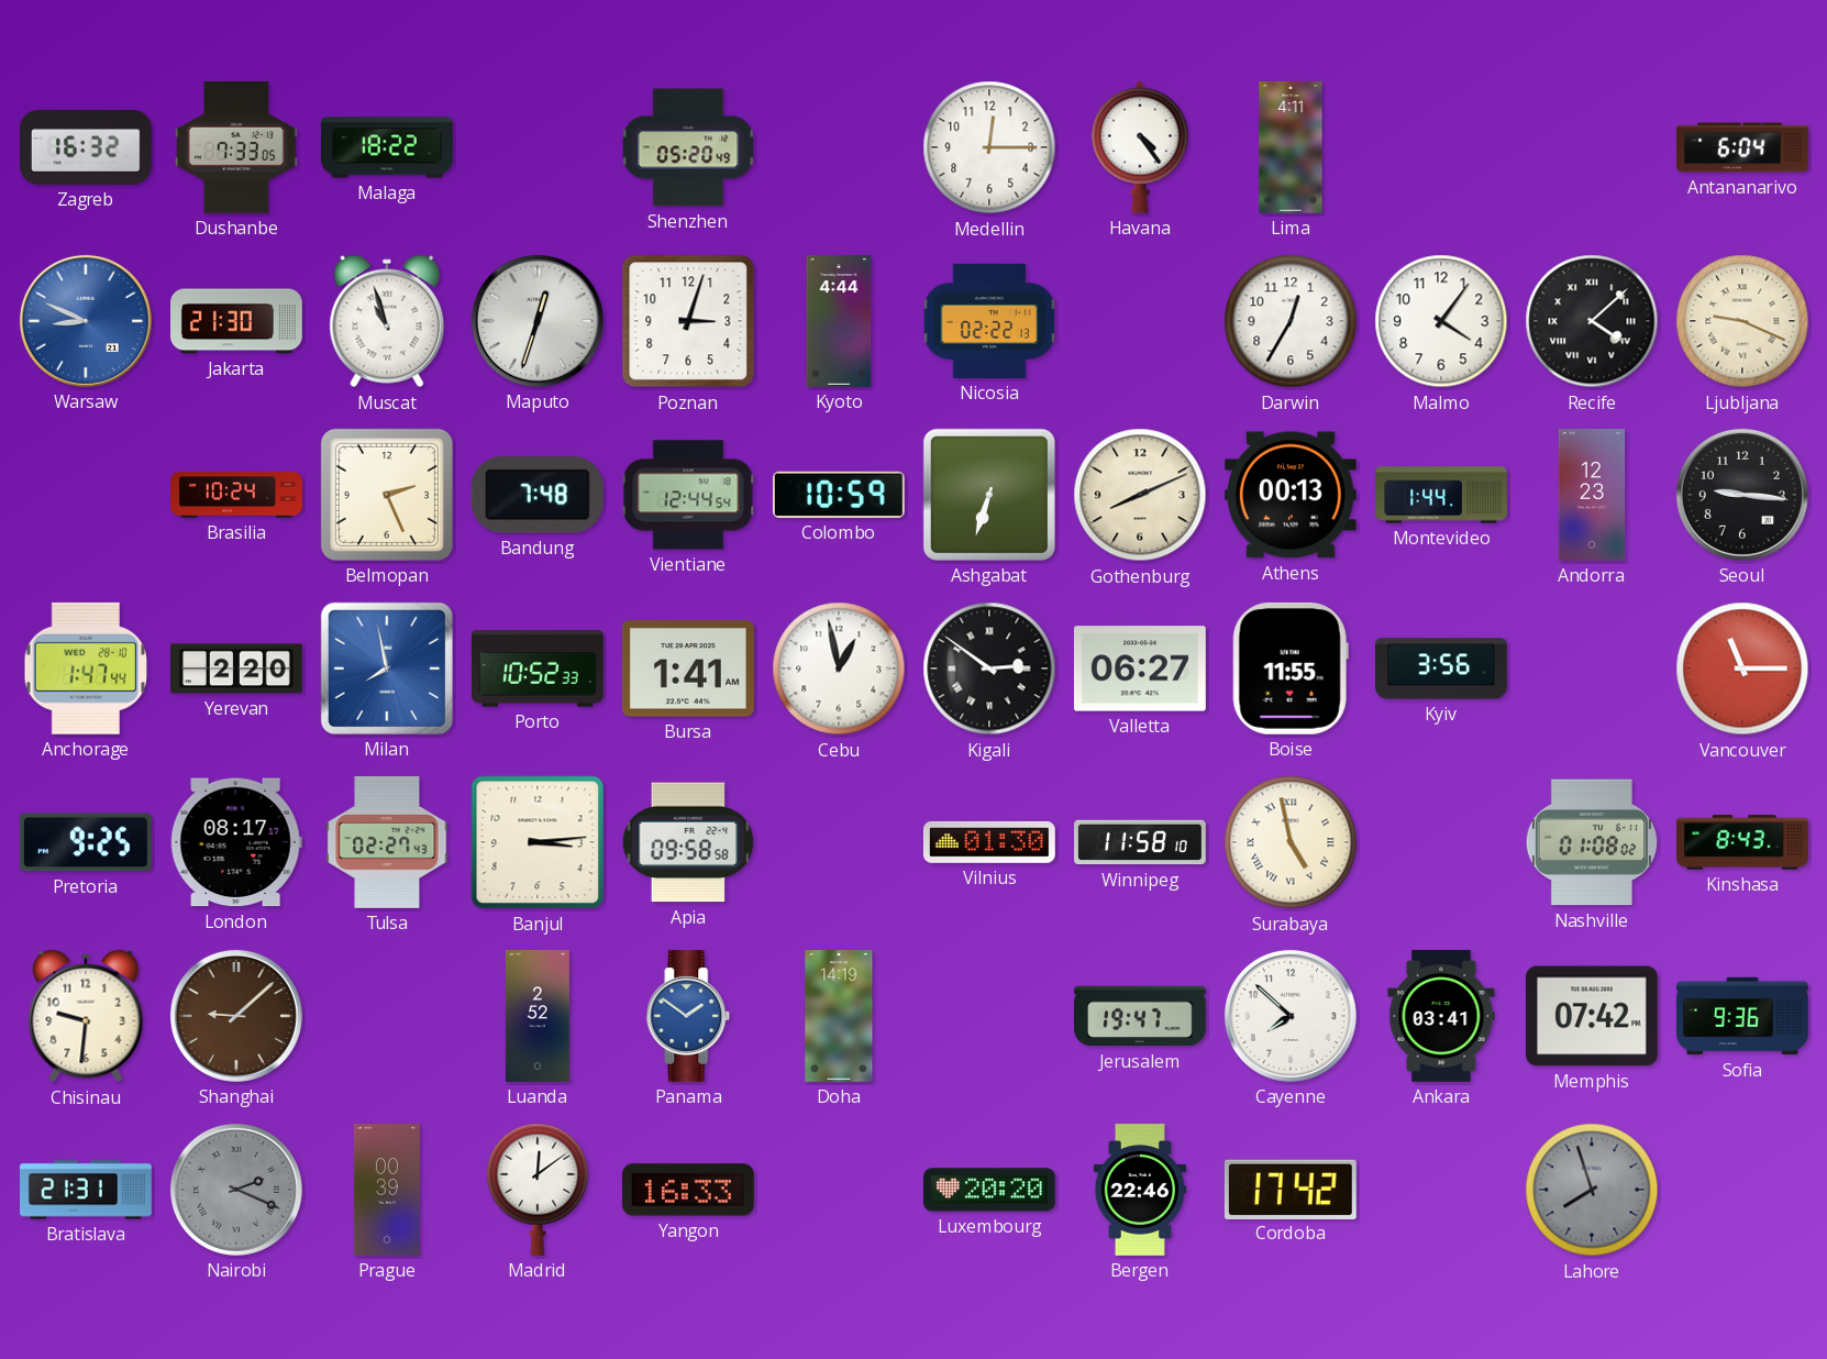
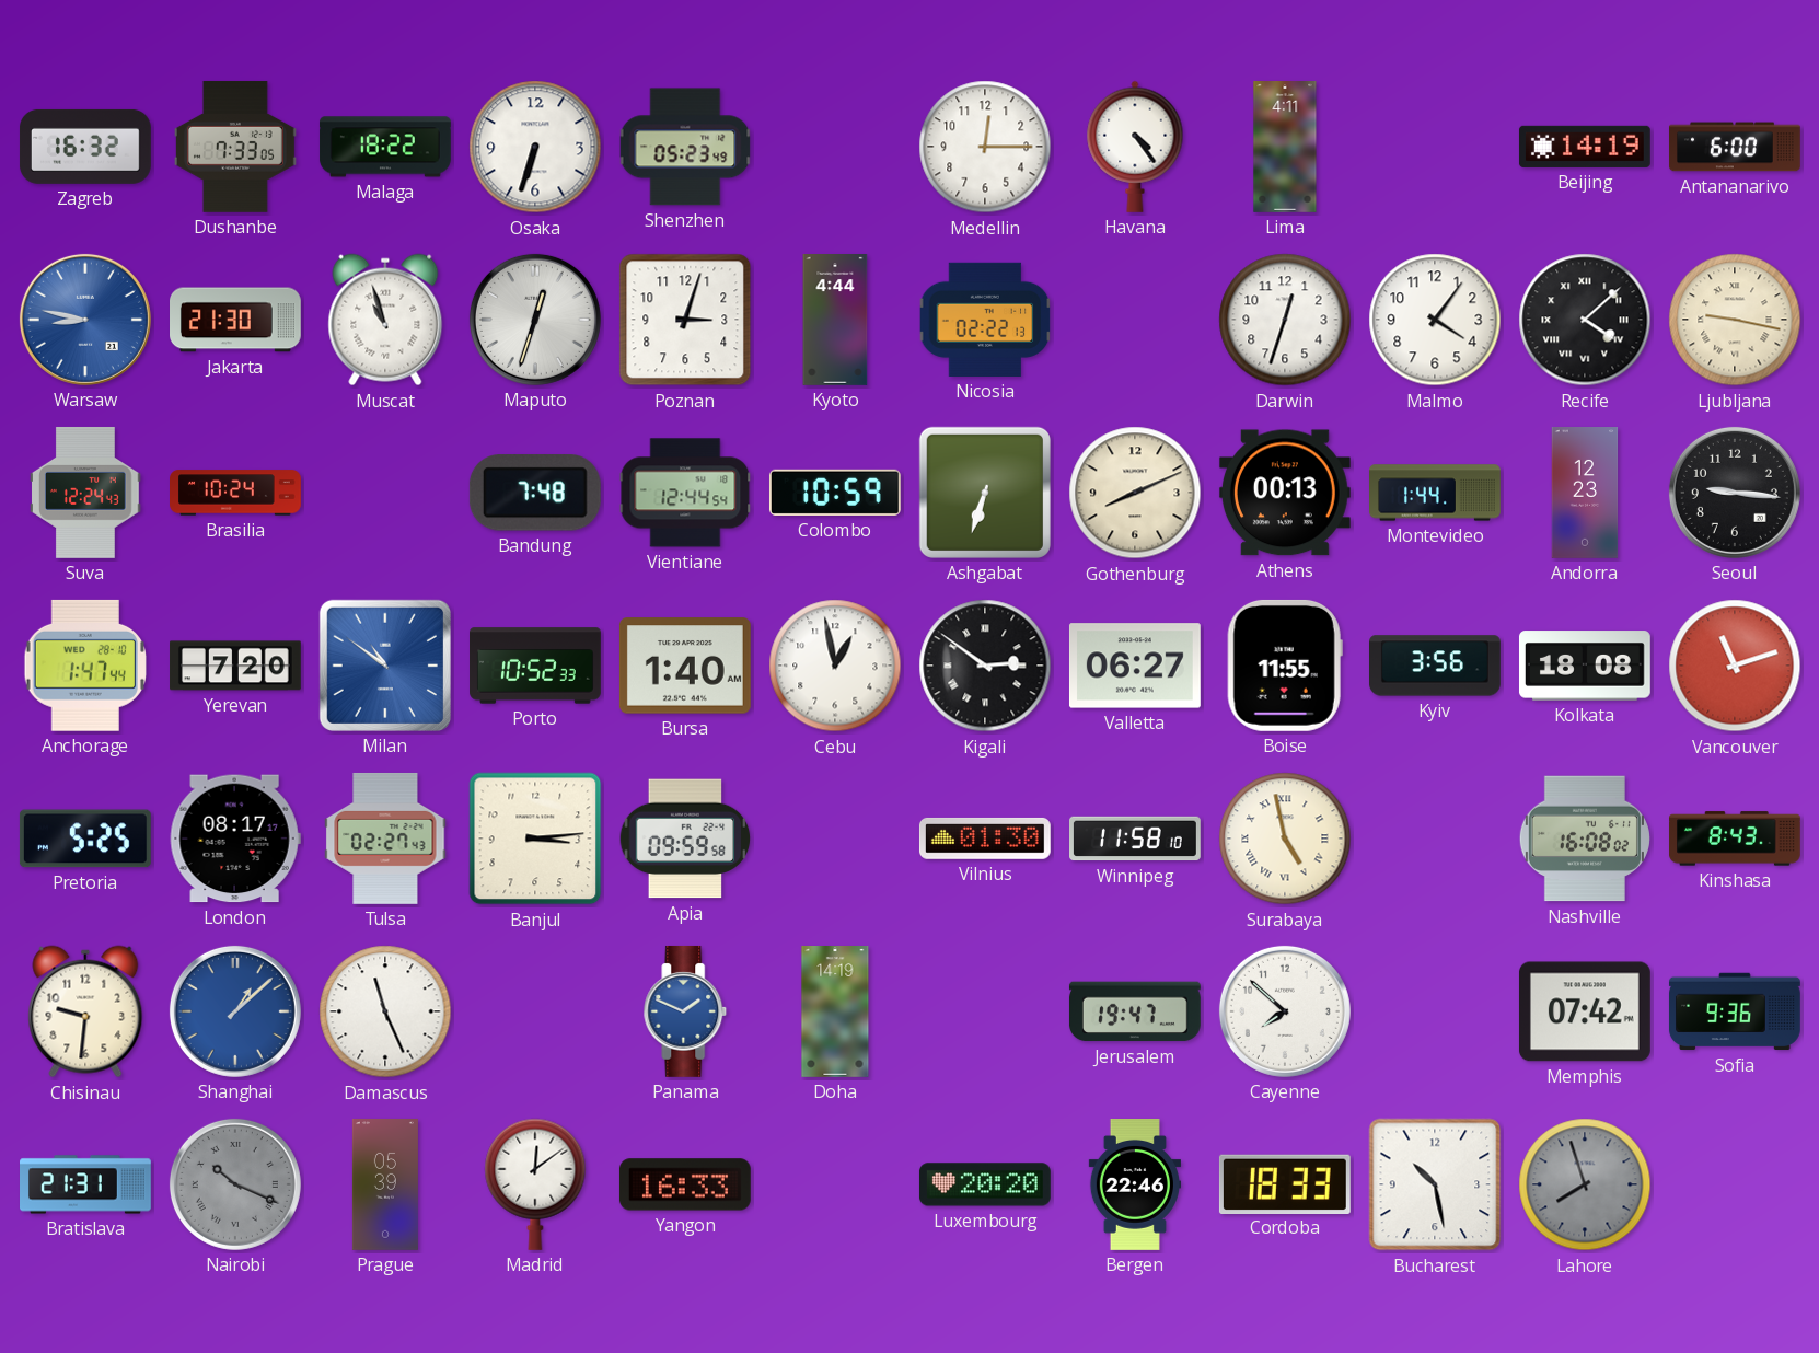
Osaka: none -> 6:33
Shenzhen: 05:20 -> 05:23
Beijing: none -> 14:19
Antananarivo: 6:04 -> 6:00
Warsaw: 8:49 -> 8:47
Darwin: 12:35 -> 12:33
Ljubljana: 9:19 -> 9:17
Suva: none -> 12:24
Belmopan: 2:26 -> none
Yerevan: 2:20 -> 7:20
Milan: 7:58 -> 10:51
Bursa: 1:41 -> 1:40
Kolkata: none -> 18:08
Vancouver: 11:15 -> 11:12
Pretoria: 9:25 -> 5:25
Apia: 09:58 -> 09:59
Nashville: 01:08 -> 16:08
Shanghai: 9:08 -> 1:08
Shanghai dial: brown -> blue
Damascus: none -> 11:26
Luanda: 2:52 -> none
Panama: 1:51 -> 1:49
Ankara: 03:41 -> none
Nairobi: 2:19 -> 10:19
Prague: 00:39 -> 05:39
Cordoba: 17:42 -> 18:33
Bucharest: none -> 10:28
